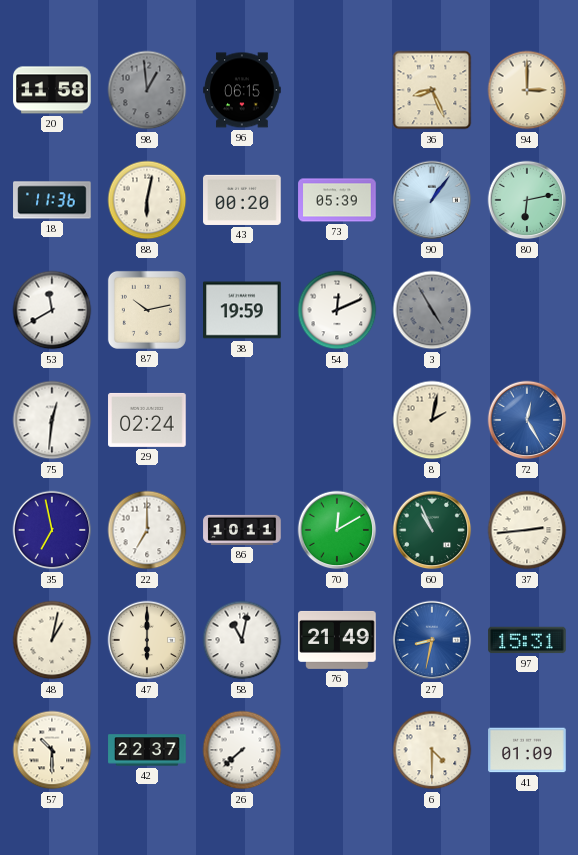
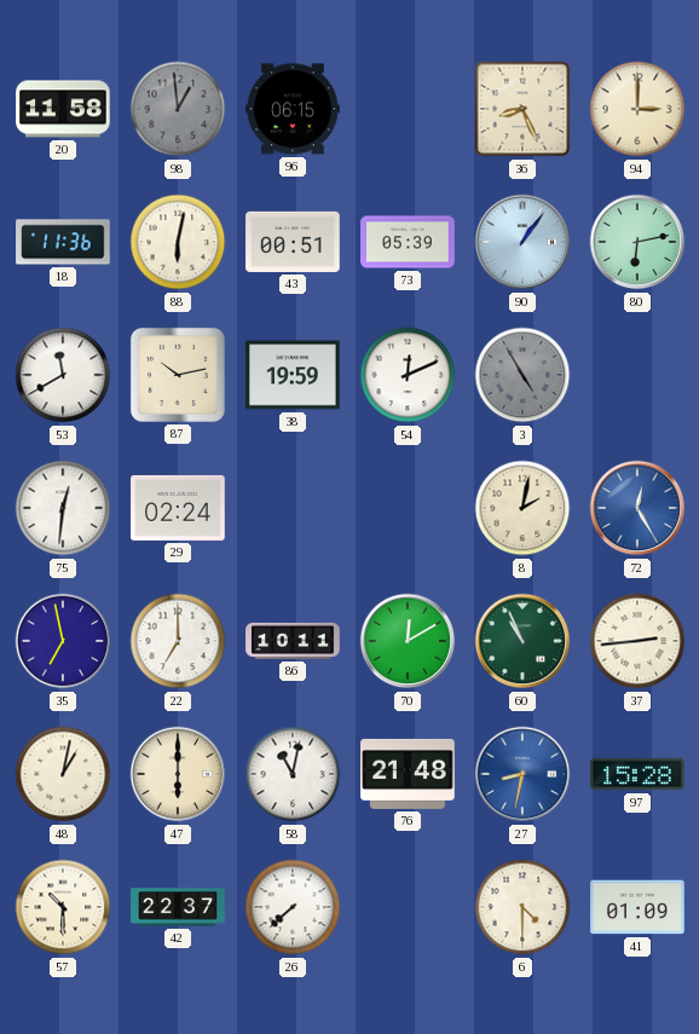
43: 00:20 -> 00:51
76: 21:49 -> 21:48
97: 15:31 -> 15:28
